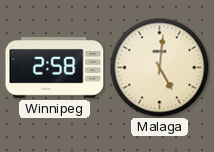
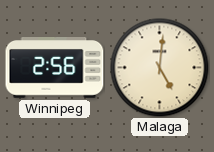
Winnipeg: 2:58 -> 2:56
